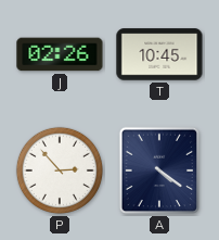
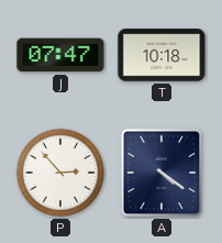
J: 02:26 -> 07:47
T: 10:45 -> 10:18
